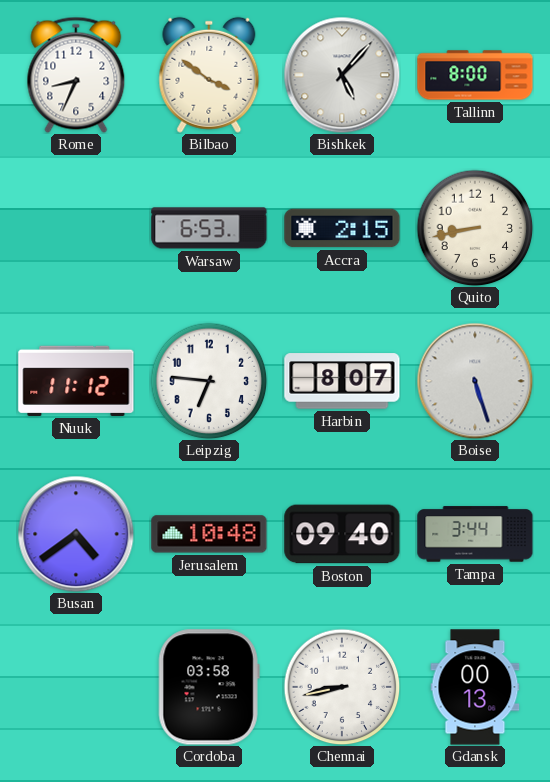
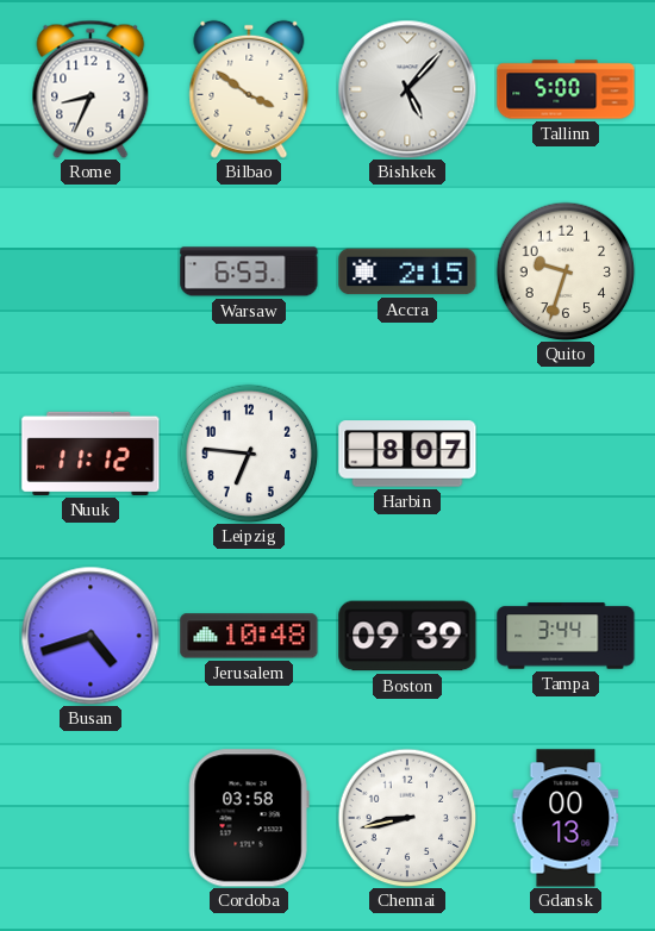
Tallinn: 8:00 -> 5:00
Quito: 8:43 -> 9:33
Boise: 5:27 -> none
Busan: 4:39 -> 4:42
Boston: 09:40 -> 09:39
